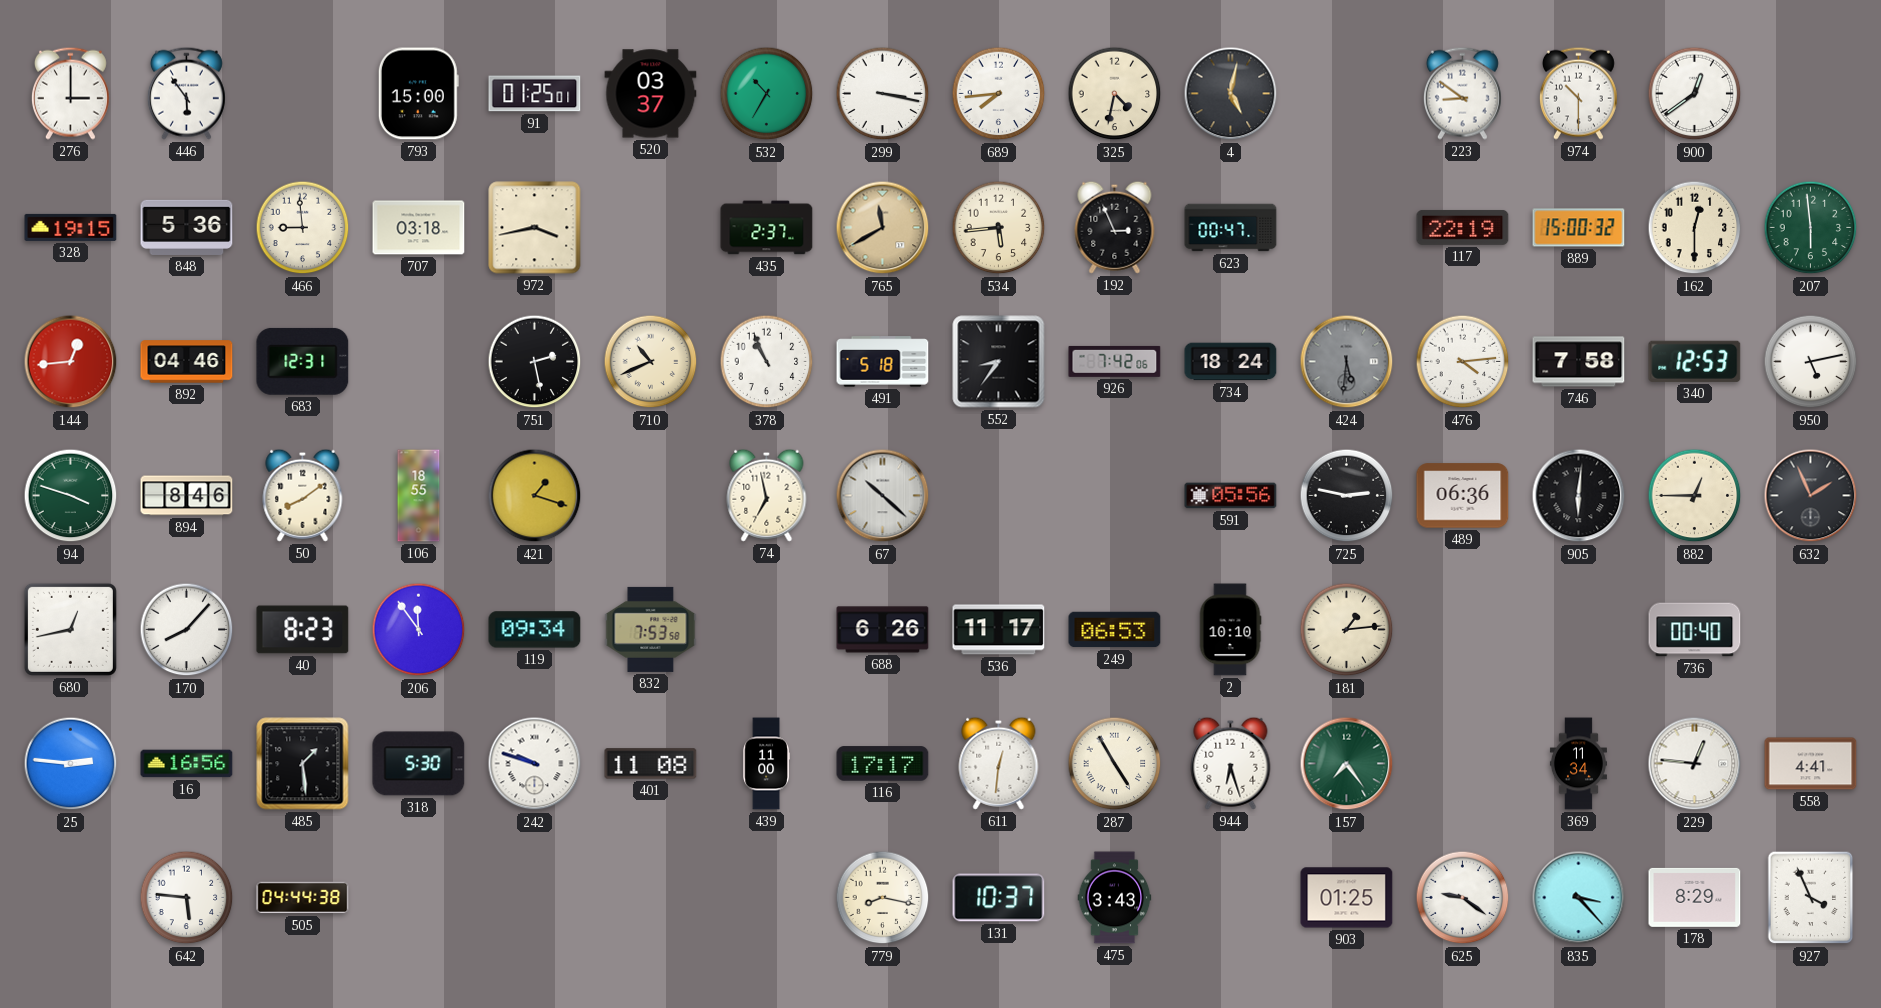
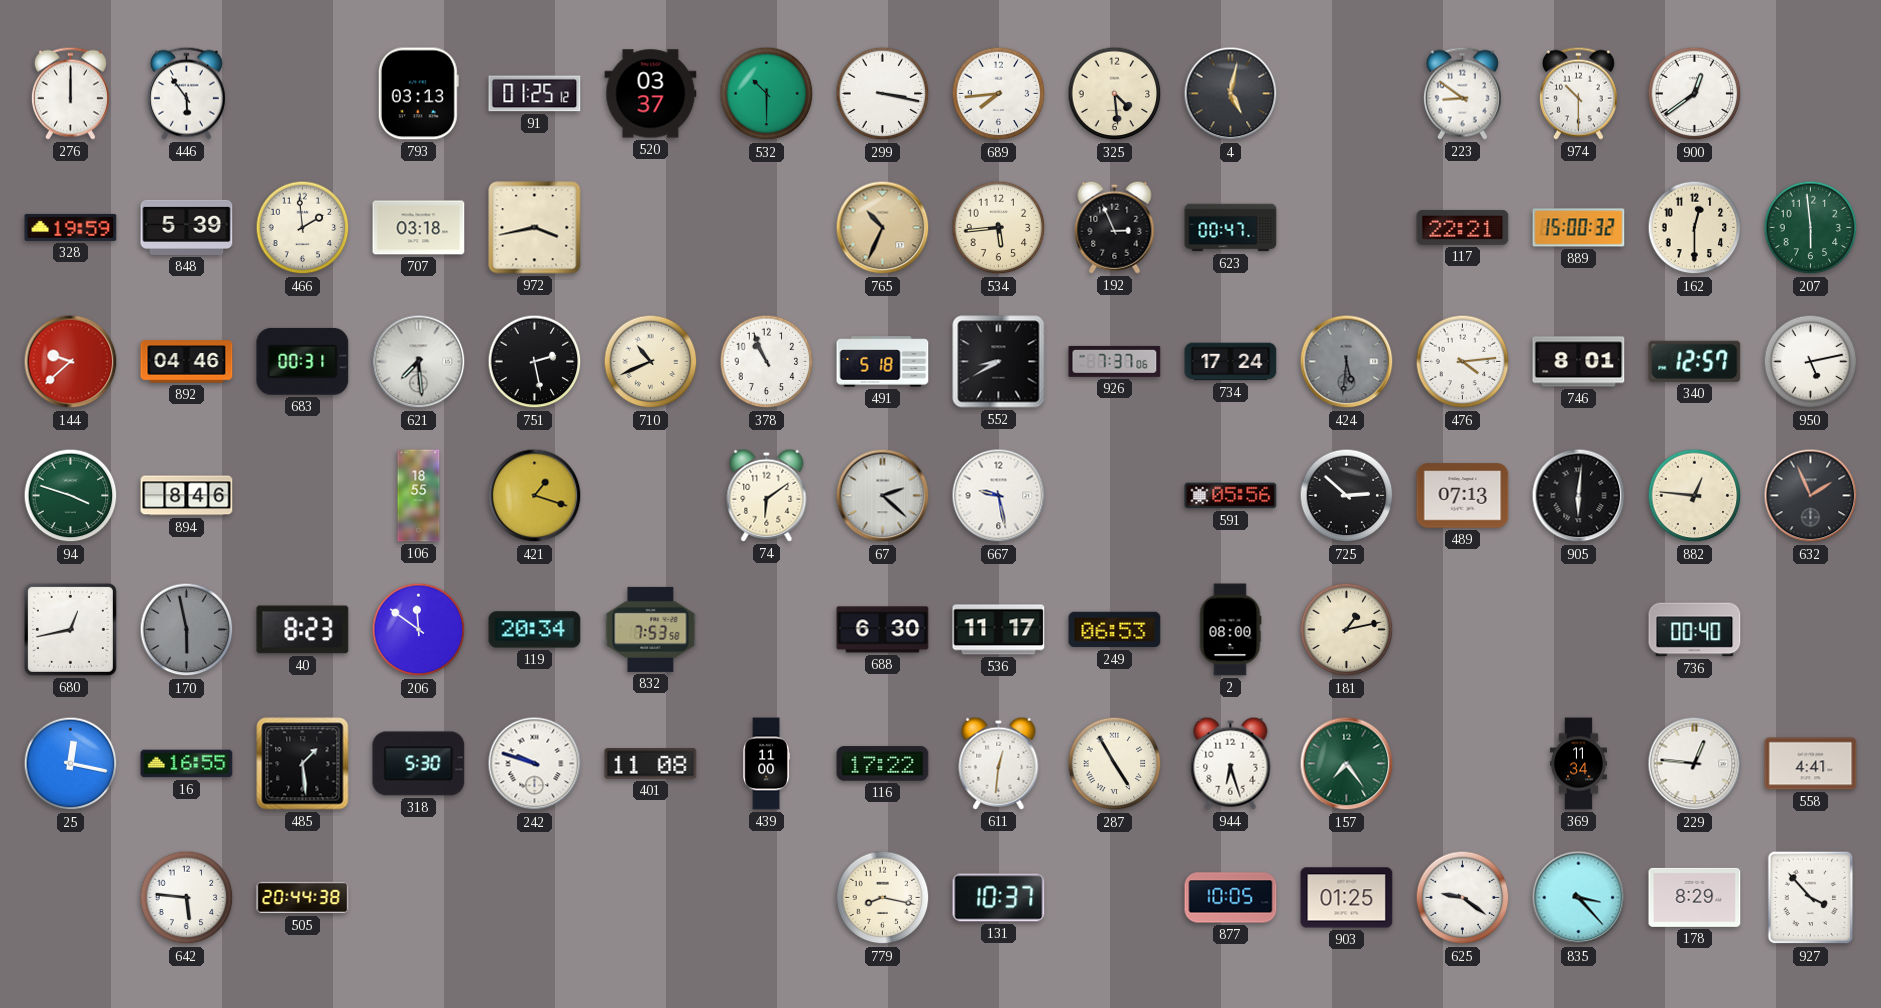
276: 3:00 -> 12:00
793: 15:00 -> 03:13
91: 01:25:01 -> 01:25:12
532: 10:35 -> 10:30
325: 4:32 -> 4:29
328: 19:15 -> 19:59
848: 5:36 -> 5:39
466: 8:59 -> 1:59
435: 2:37 -> none
765: 11:40 -> 10:34
117: 22:19 -> 22:21
144: 12:44 -> 9:38
683: 12:31 -> 00:31
621: none -> 7:29
552: 8:36 -> 8:40
926: 7:42 -> 7:37
734: 18:24 -> 17:24
746: 7:58 -> 8:01
340: 12:53 -> 12:57
50: 8:09 -> none
74: 6:58 -> 6:09
67: 10:22 -> 2:22
667: none -> 9:28
725: 2:47 -> 2:52
489: 06:36 -> 07:13
882: 12:45 -> 12:46
170: 8:07 -> 5:58
170 dial: white -> grey
206: 11:54 -> 11:51
119: 09:34 -> 20:34
688: 6:26 -> 6:30
2: 10:10 -> 08:00
181: 1:14 -> 1:13
25: 2:46 -> 12:17
16: 16:56 -> 16:55
116: 17:17 -> 17:22
505: 04:44 -> 20:44
475: 3:43 -> none
877: none -> 10:05
927: 3:56 -> 3:53
